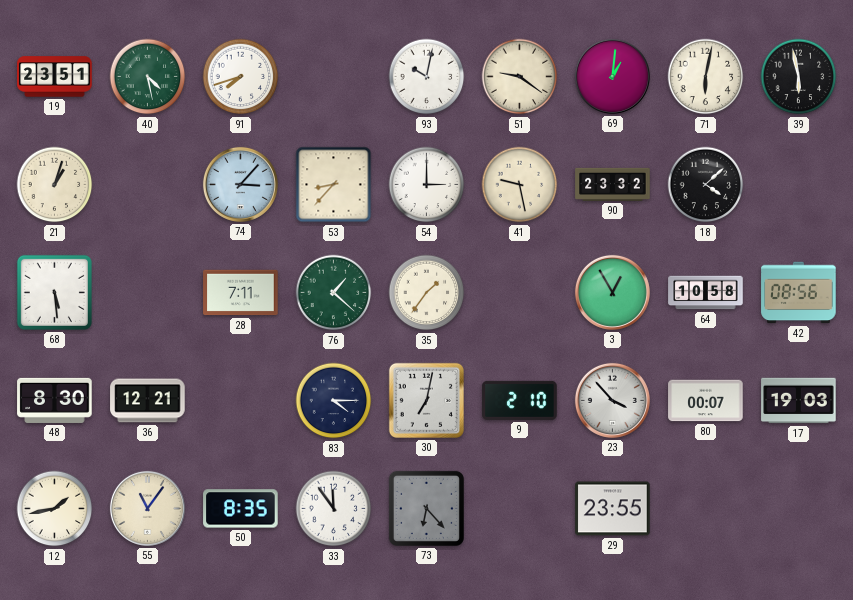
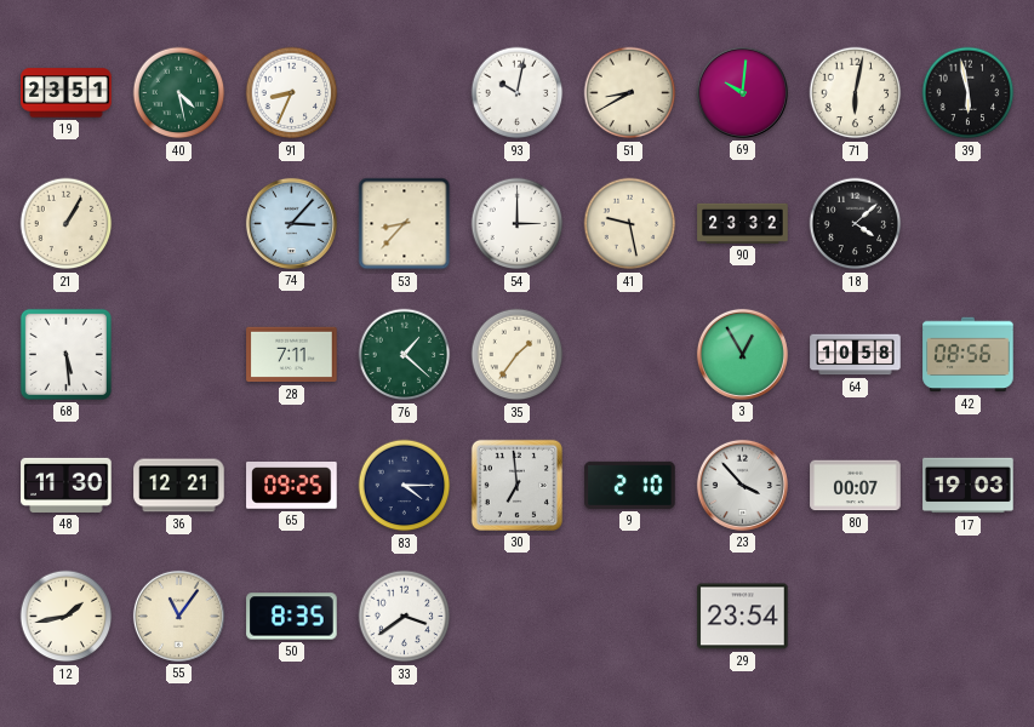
91: 7:42 -> 8:34
51: 9:21 -> 8:40
69: 1:01 -> 10:01
21: 1:03 -> 1:05
48: 8:30 -> 11:30
65: none -> 09:25
30: 7:02 -> 6:59
33: 11:54 -> 3:39
73: 6:23 -> none
29: 23:55 -> 23:54
